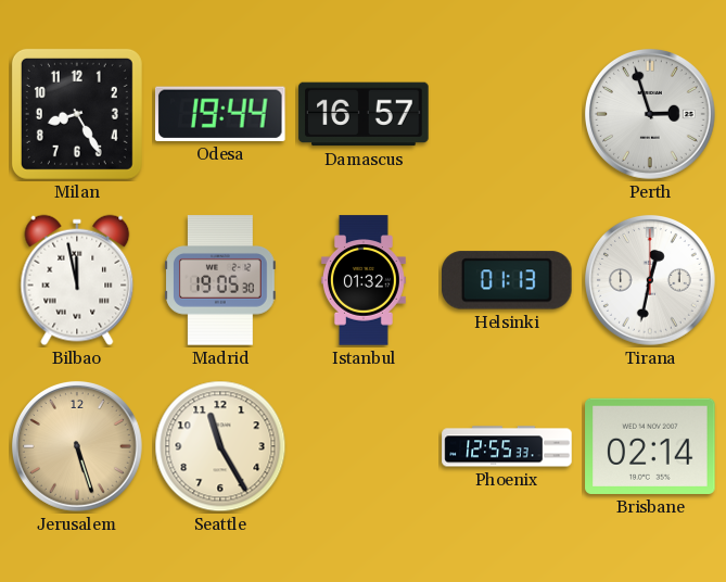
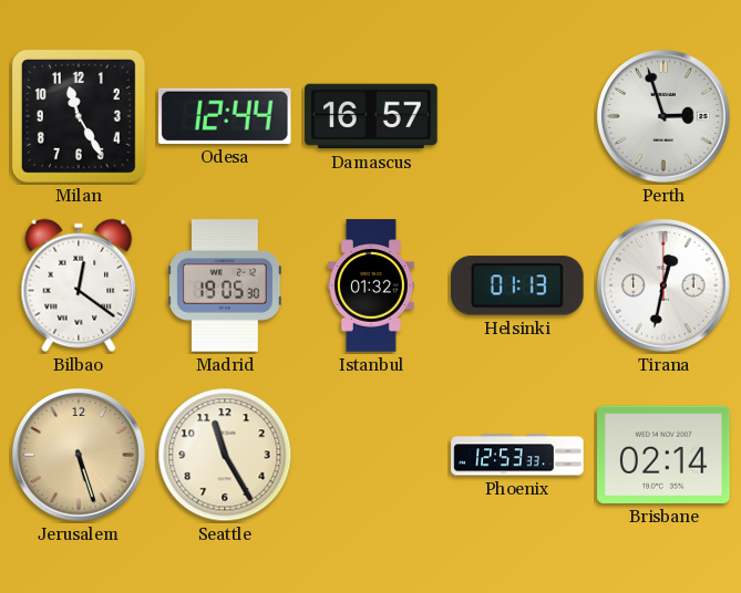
Milan: 8:25 -> 11:25
Odesa: 19:44 -> 12:44
Bilbao: 11:58 -> 12:21
Phoenix: 12:55 -> 12:53
